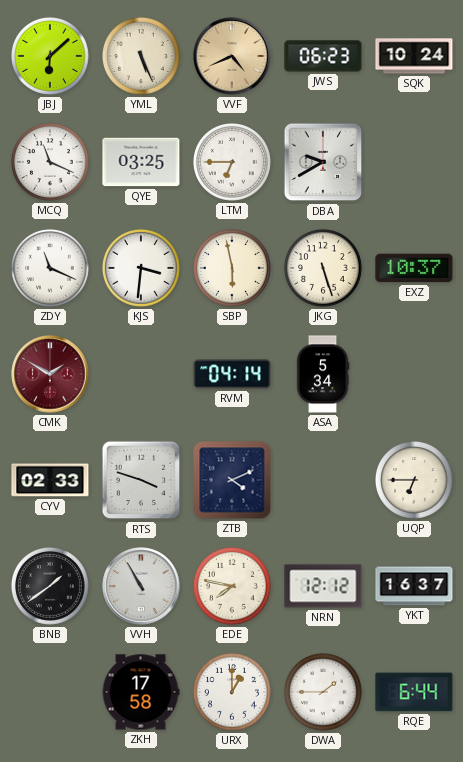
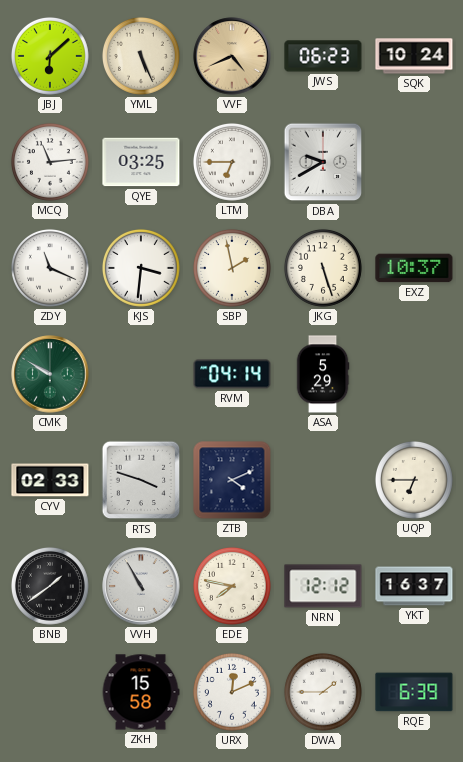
MCQ: 11:19 -> 11:14
SBP: 5:58 -> 1:58
CMK: 1:50 -> 9:50
CMK dial: burgundy -> green
ASA: 5:34 -> 5:29
ZKH: 17:58 -> 15:58
URX: 1:00 -> 12:11
RQE: 6:44 -> 6:39
